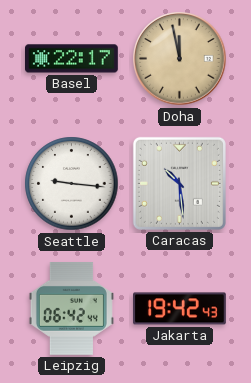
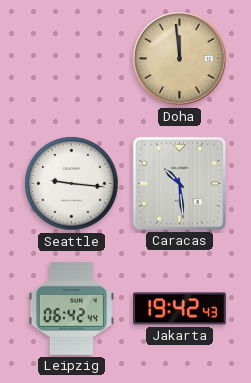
Basel: 22:17 -> none
Doha: 11:58 -> 11:59
